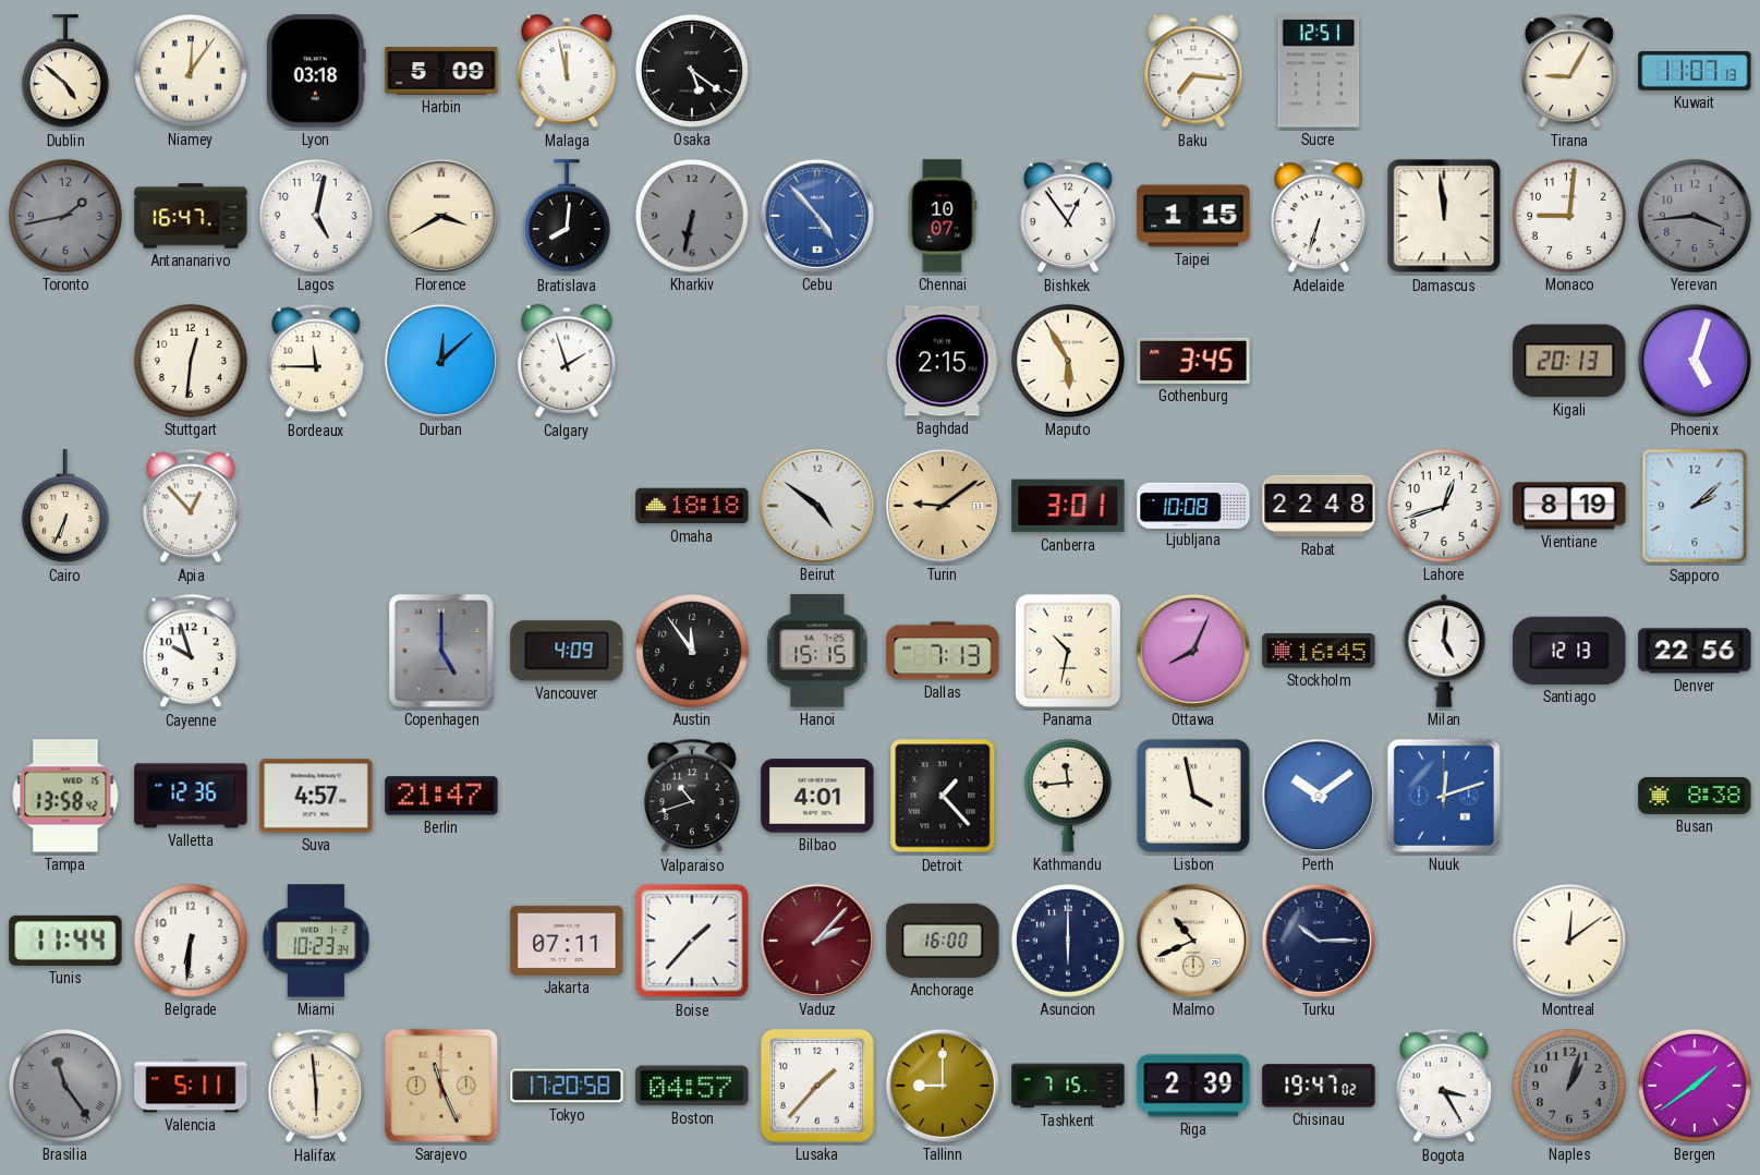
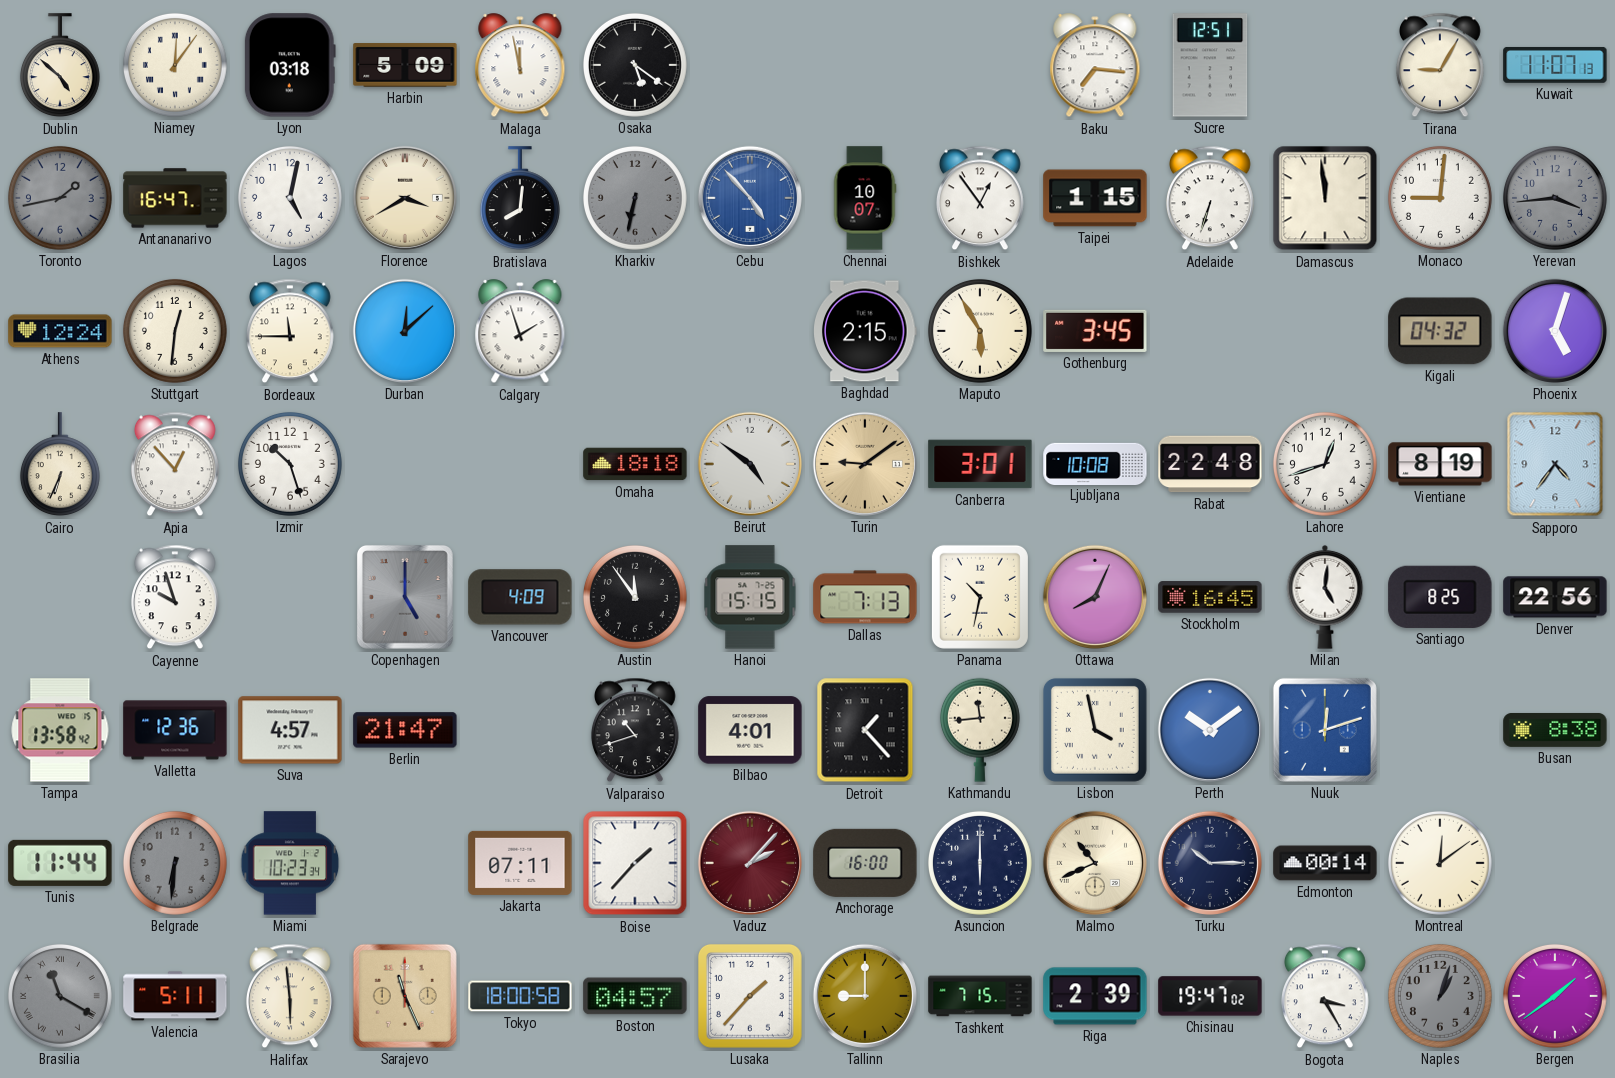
Athens: none -> 12:24
Kigali: 20:13 -> 04:32
Izmir: none -> 10:27
Sapporo: 2:08 -> 4:36
Santiago: 12:13 -> 8:25
Belgrade dial: white -> grey
Edmonton: none -> 00:14
Brasilia: 11:24 -> 11:20
Tokyo: 17:20 -> 18:00
